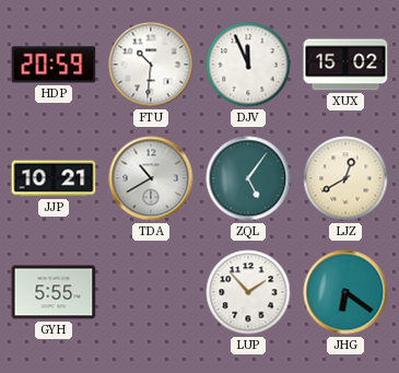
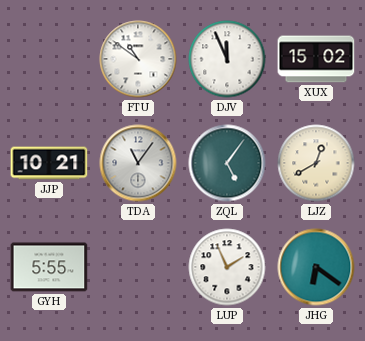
HDP: 20:59 -> none
FTU: 10:31 -> 10:51
TDA: 10:40 -> 11:06
LUP: 1:53 -> 1:56
